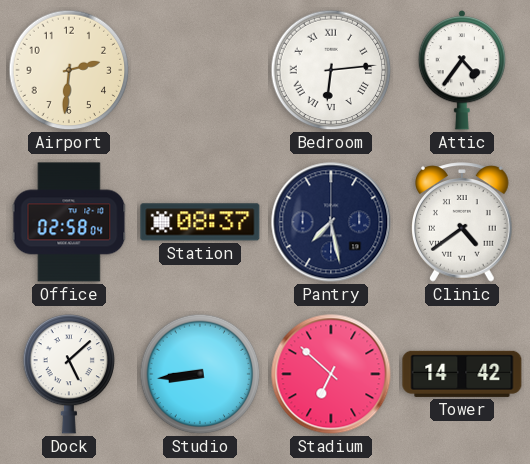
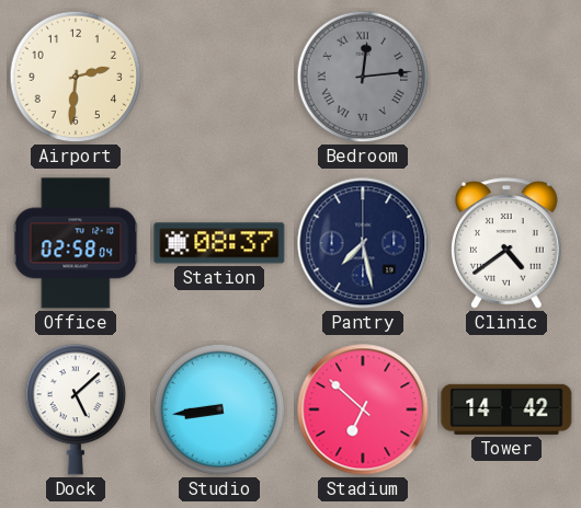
Bedroom: 6:14 -> 12:14
Bedroom dial: white -> grey
Attic: 4:36 -> none
